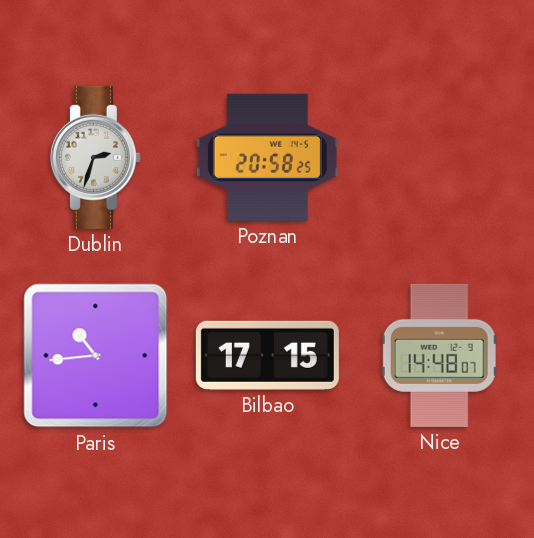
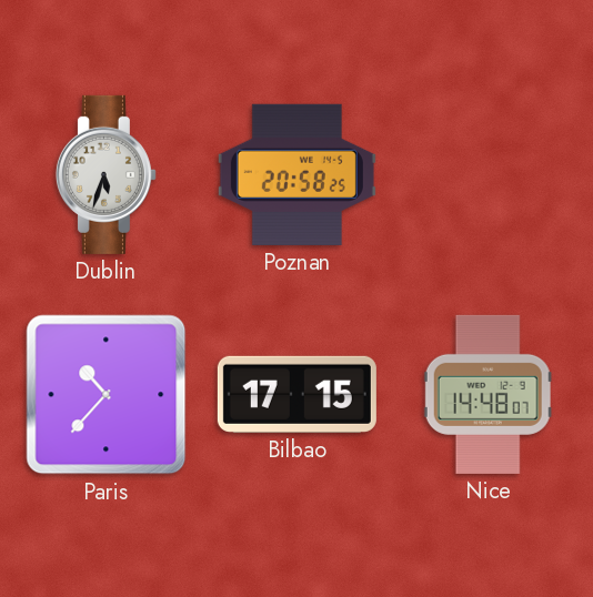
Dublin: 2:33 -> 5:33
Paris: 10:44 -> 10:37
